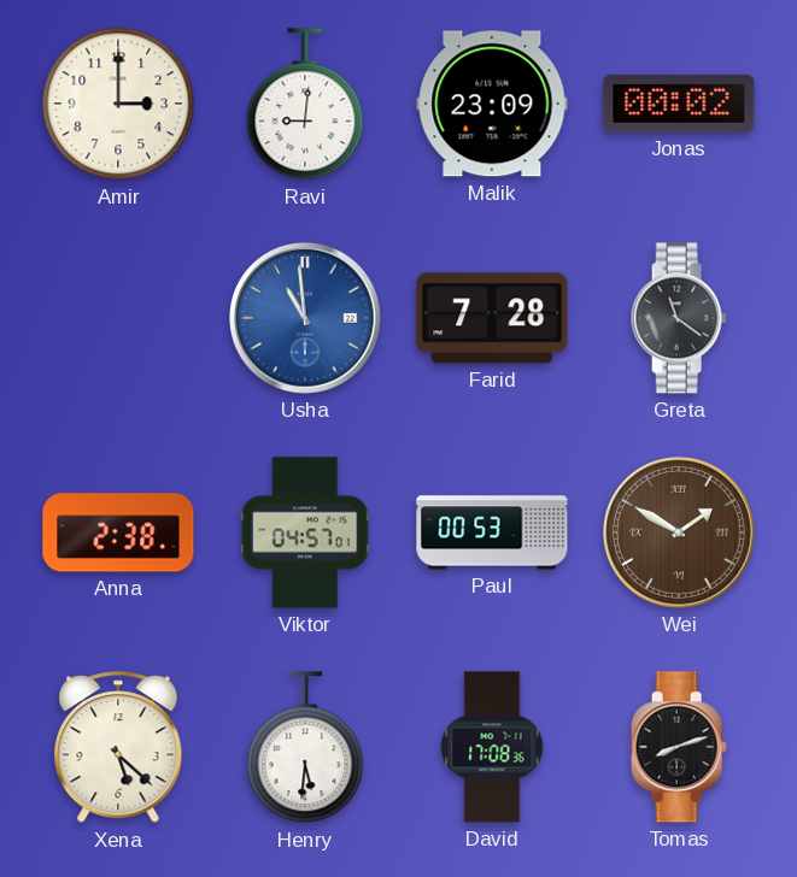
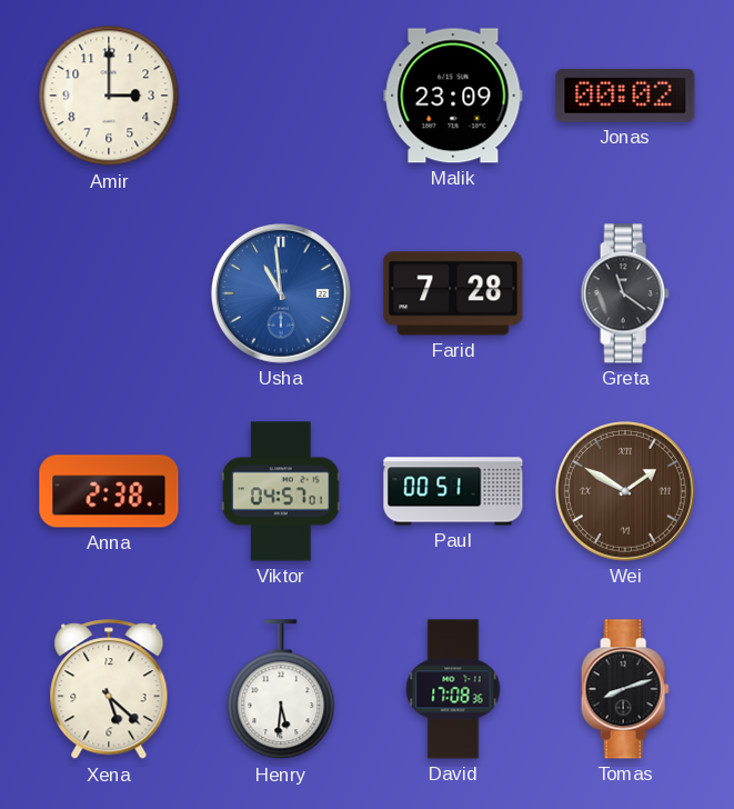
Ravi: 9:01 -> none
Paul: 00:53 -> 00:51
